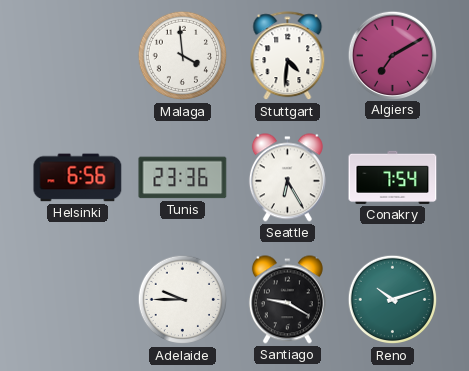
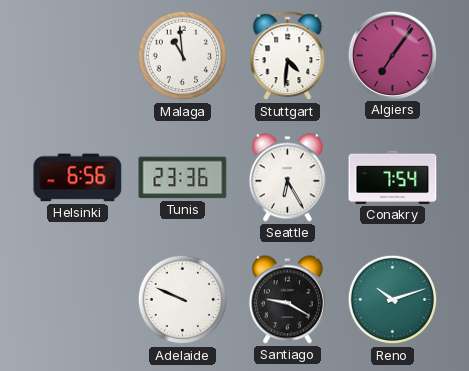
Malaga: 3:59 -> 10:59
Algiers: 7:10 -> 7:06
Adelaide: 9:45 -> 9:49
